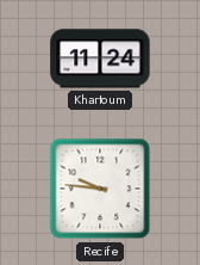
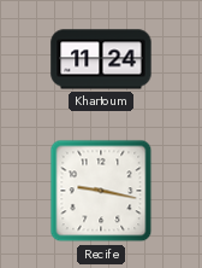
Recife: 9:46 -> 9:17
